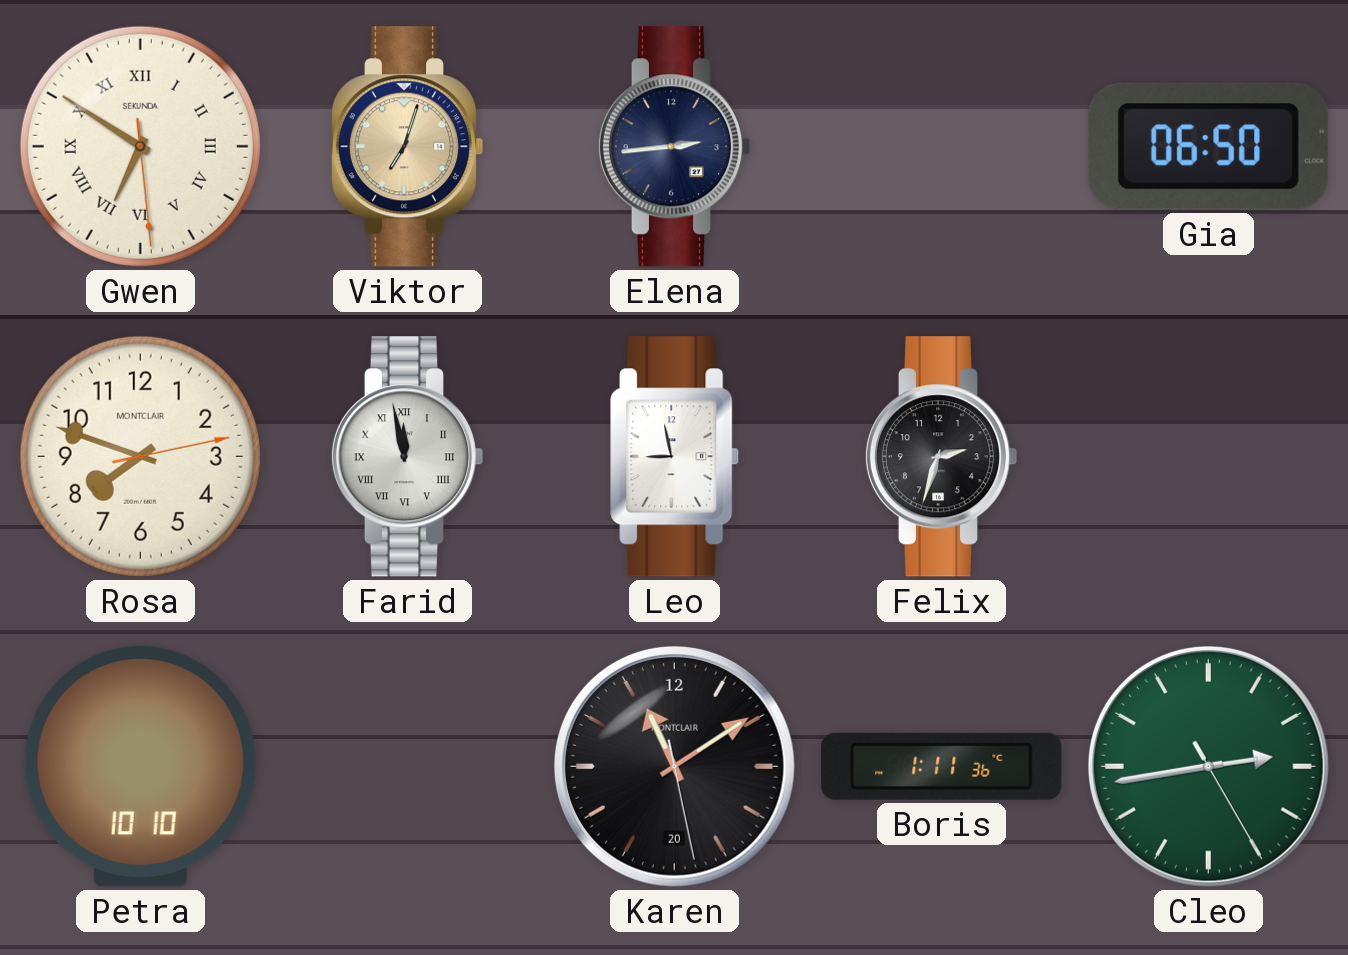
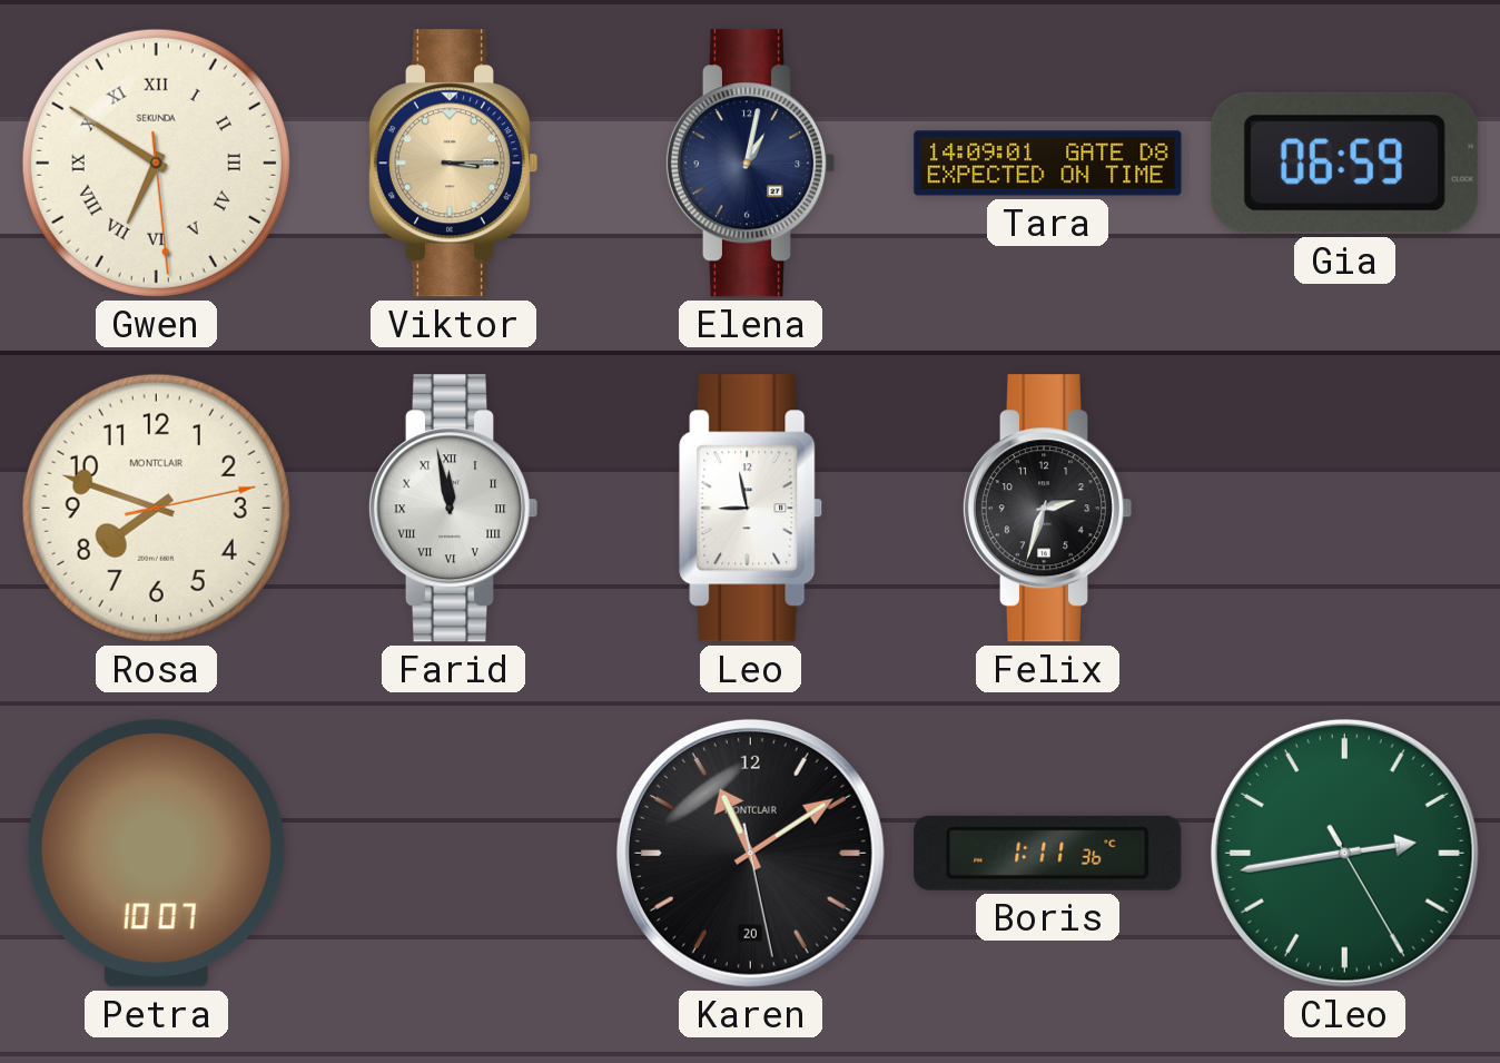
Viktor: 7:03 -> 3:15
Elena: 2:44 -> 1:02
Tara: none -> 14:09
Gia: 06:50 -> 06:59
Petra: 10:10 -> 10:07
